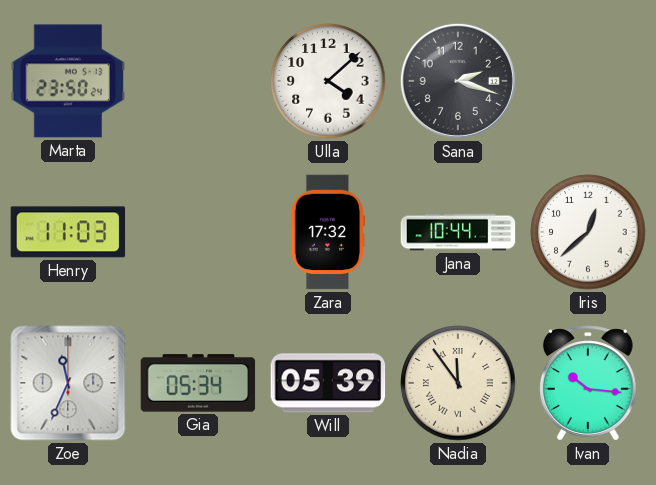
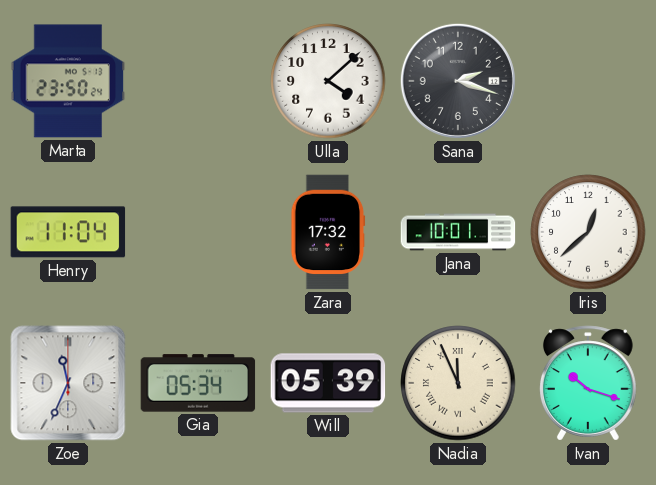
Henry: 11:03 -> 11:04
Jana: 10:44 -> 10:01
Nadia: 11:54 -> 11:56
Ivan: 10:16 -> 10:18
